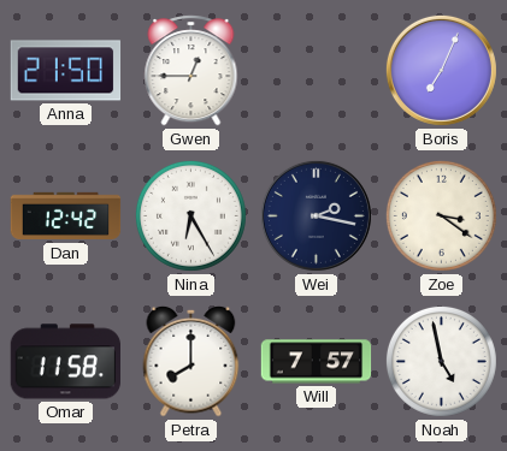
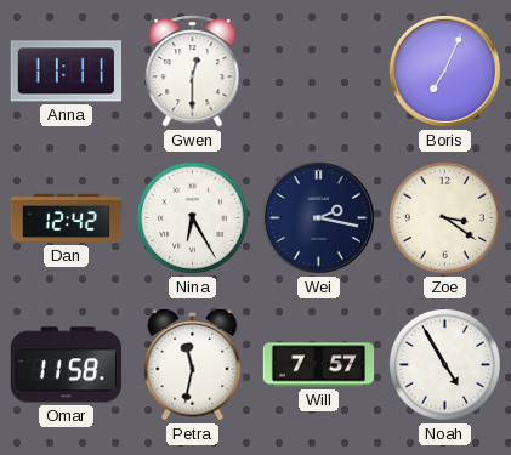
Anna: 21:50 -> 11:11
Gwen: 12:45 -> 12:30
Petra: 8:00 -> 11:32
Noah: 4:58 -> 4:55
